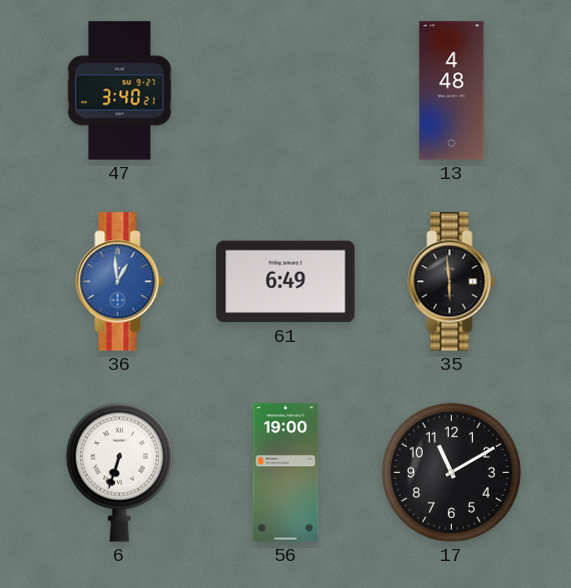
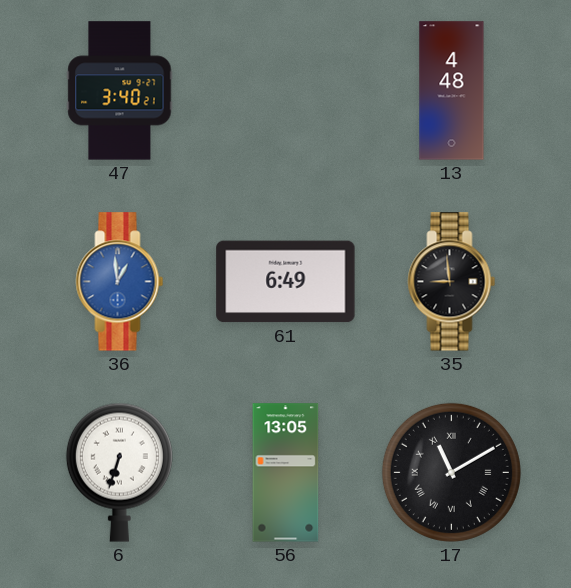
35: 5:59 -> 8:59
56: 19:00 -> 13:05
17 numerals: Arabic -> Roman
